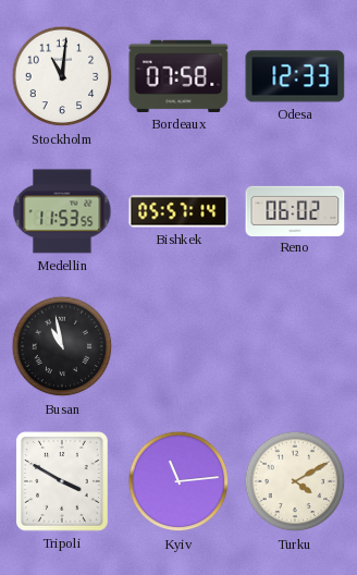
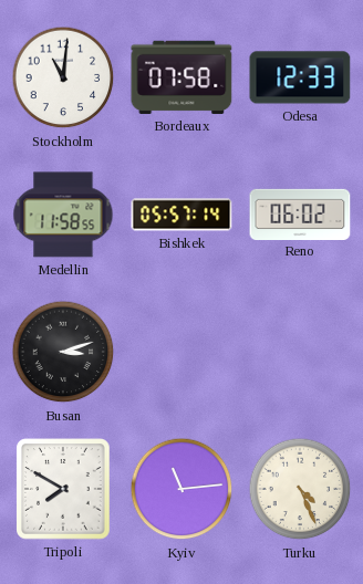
Medellin: 11:53 -> 11:58
Busan: 10:58 -> 3:12
Tripoli: 3:50 -> 7:50
Turku: 4:10 -> 4:26
